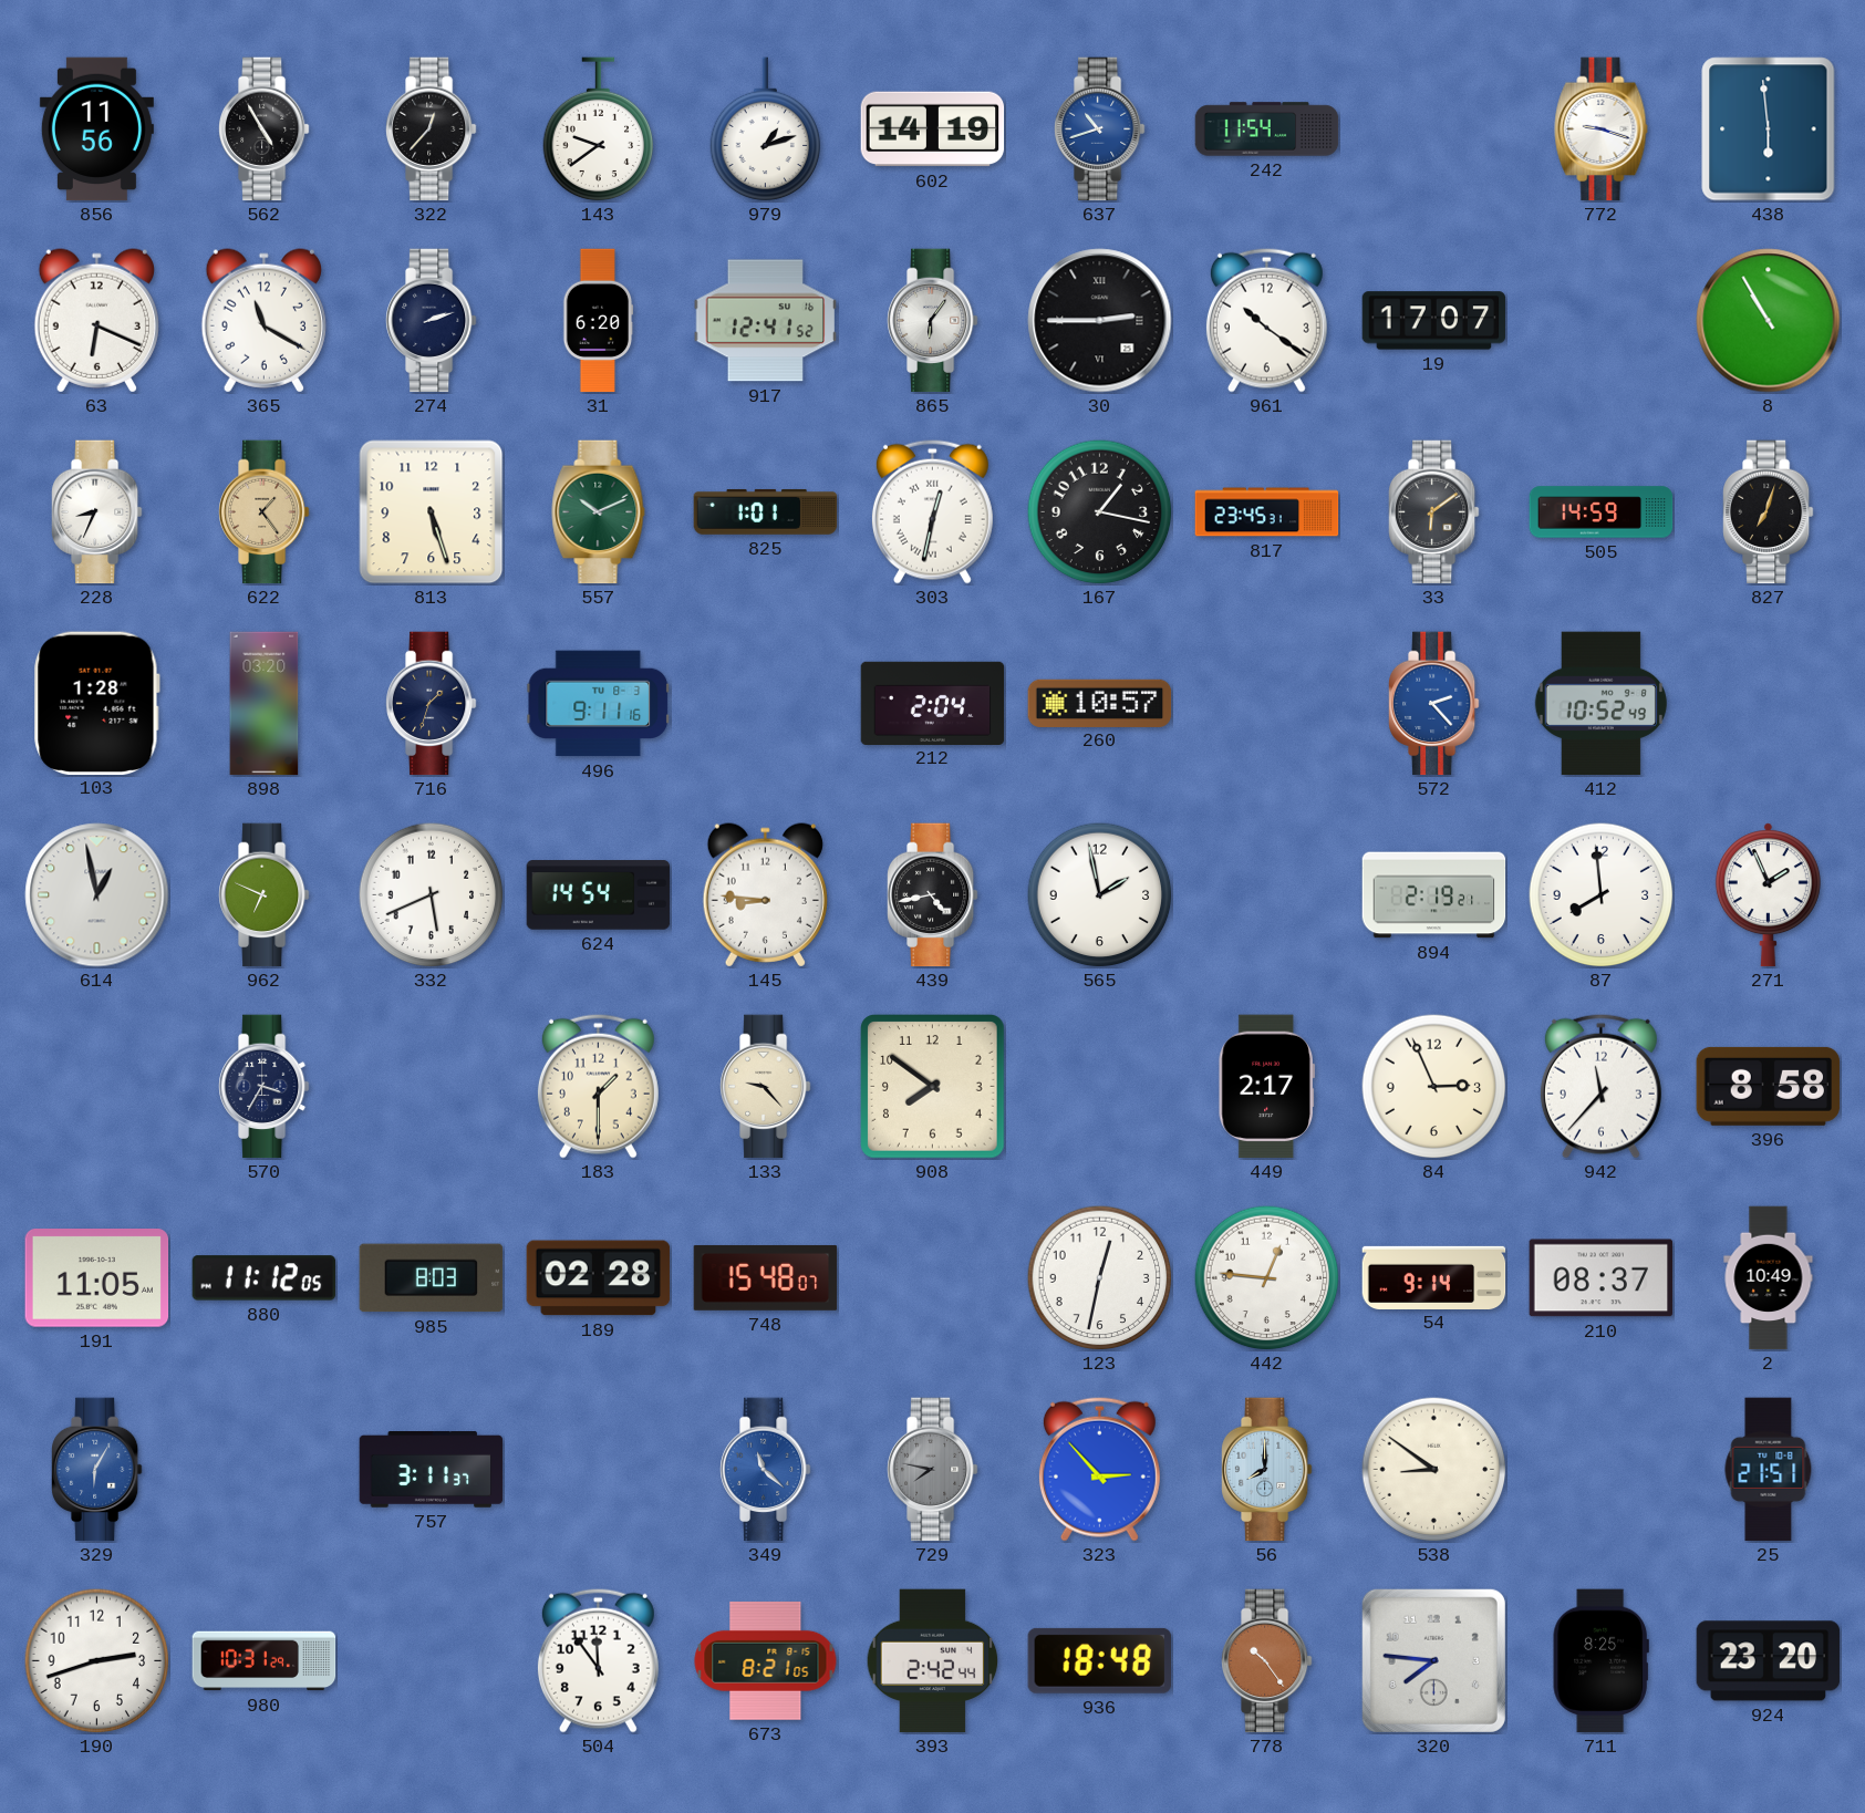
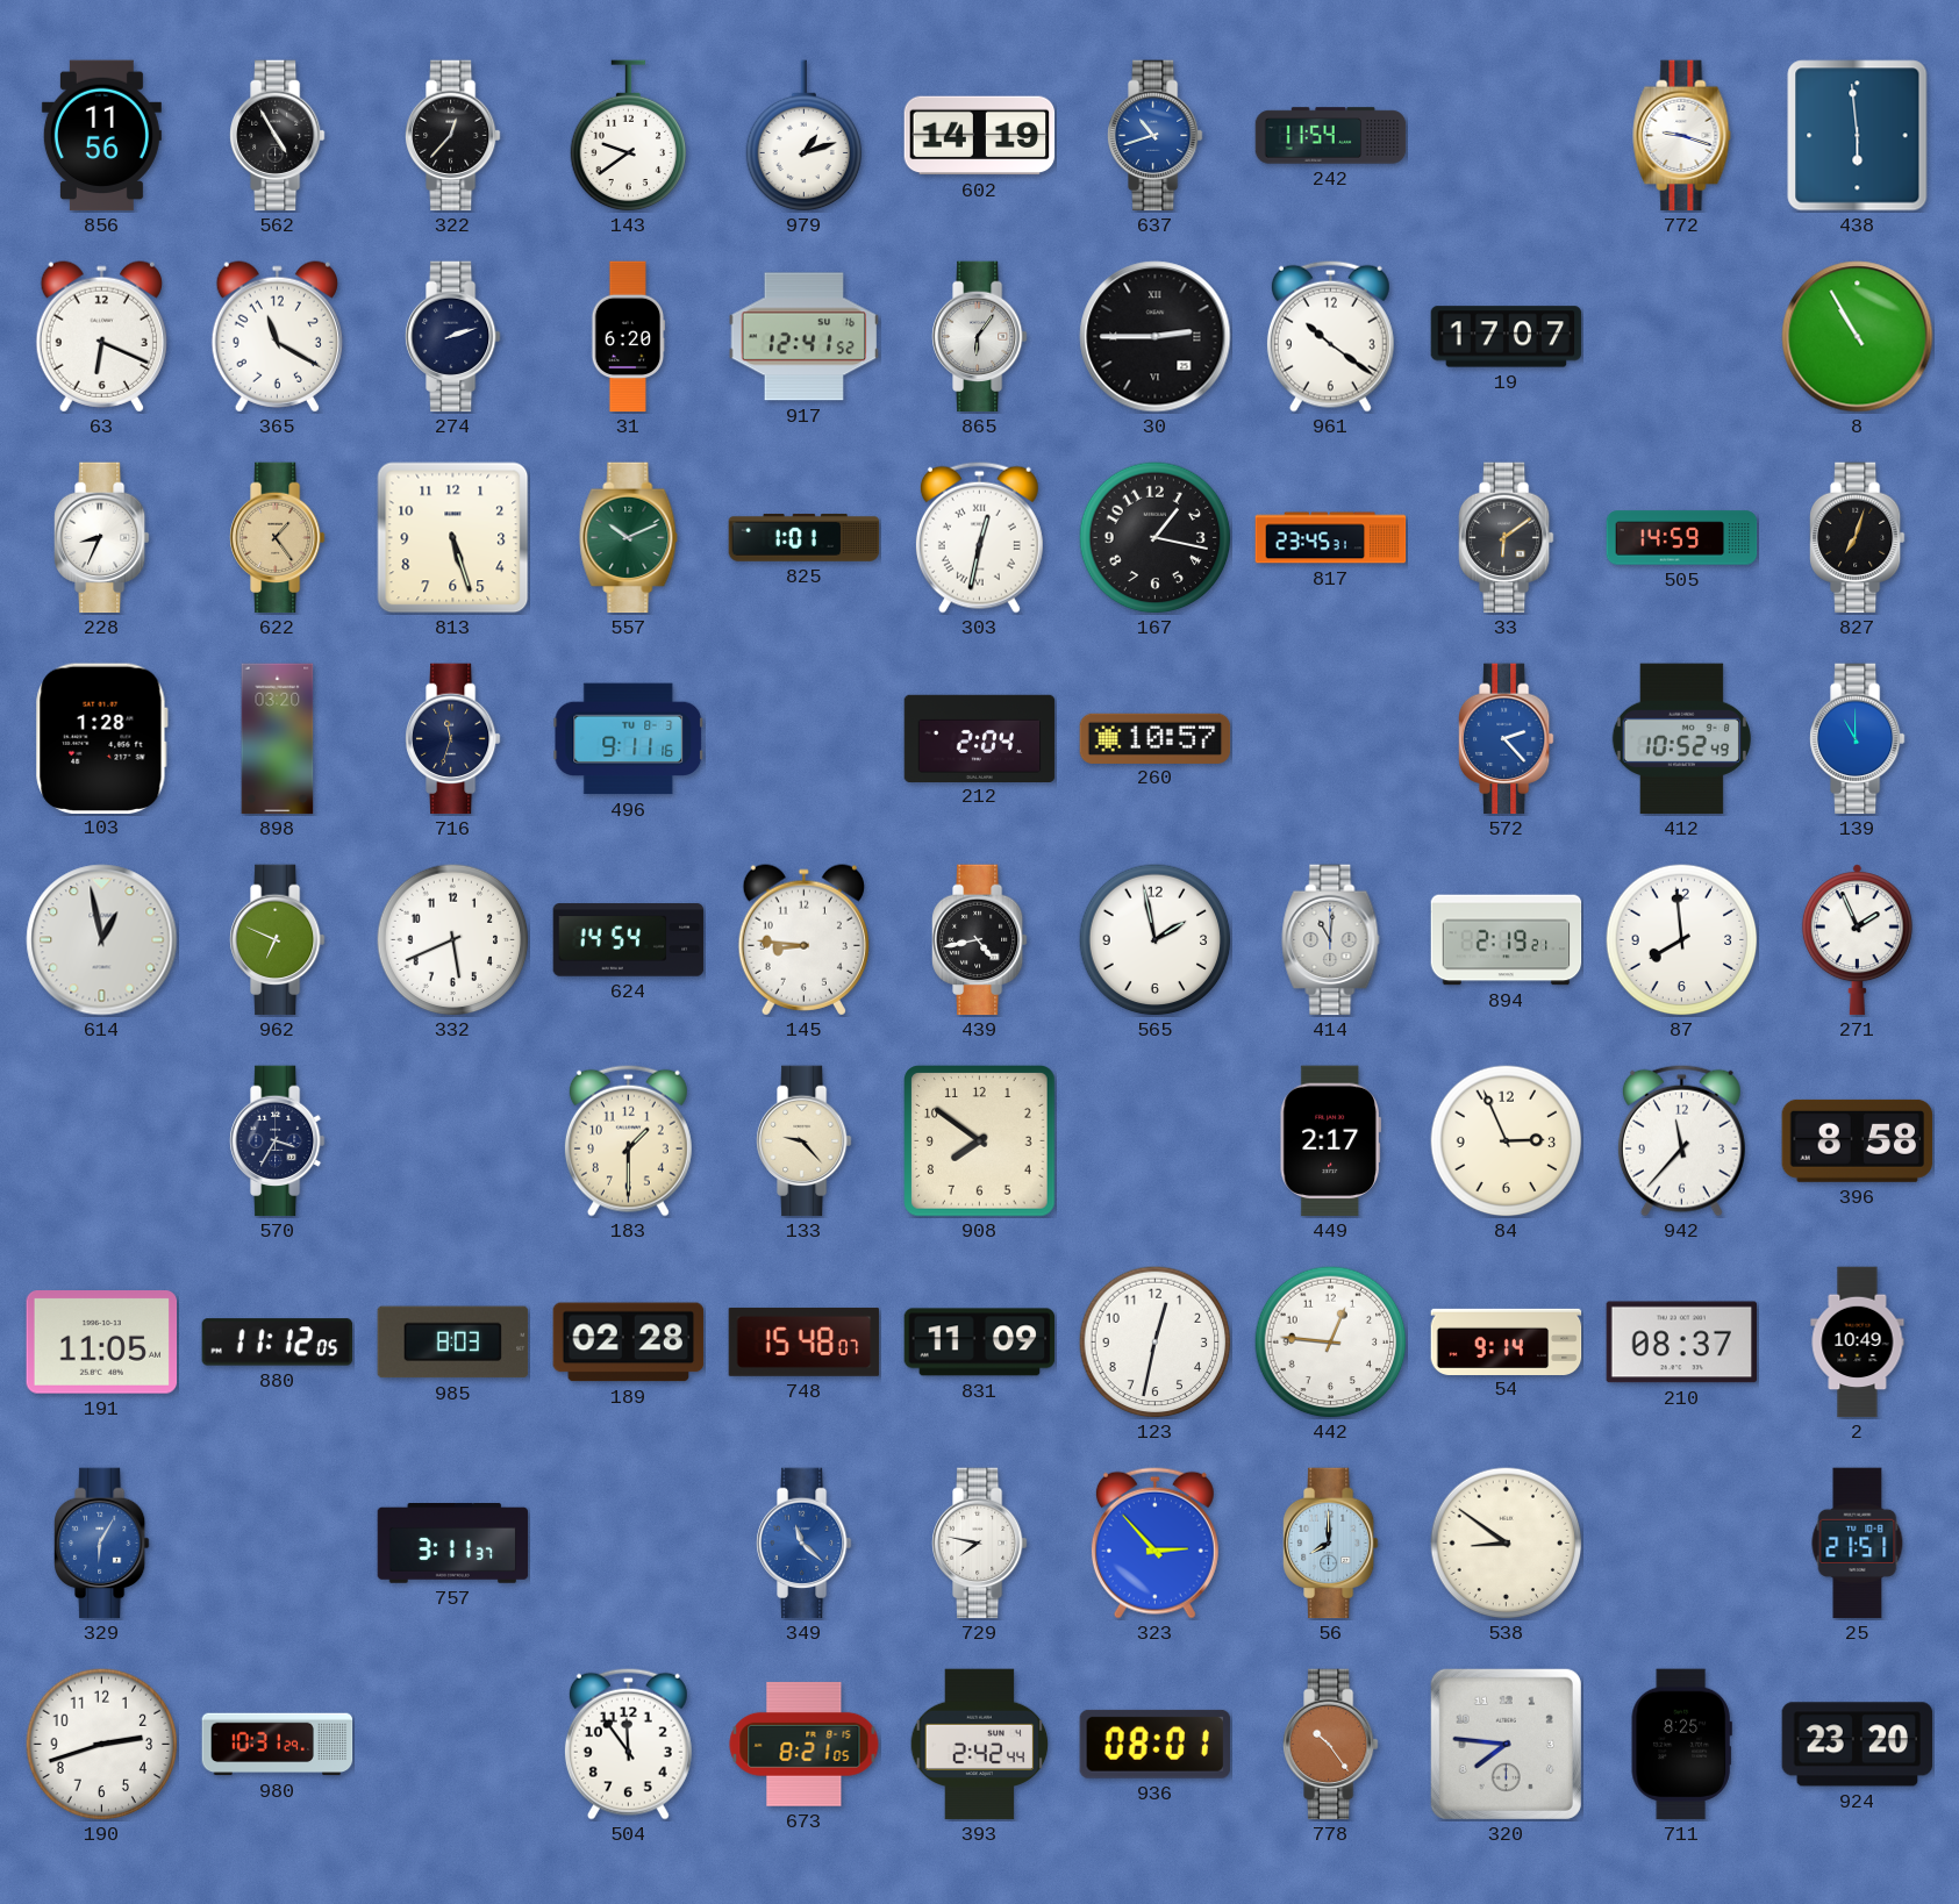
716: 1:33 -> 11:33
139: none -> 11:00
414: none -> 11:01
831: none -> 11:09
729 dial: grey -> white
936: 18:48 -> 08:01
